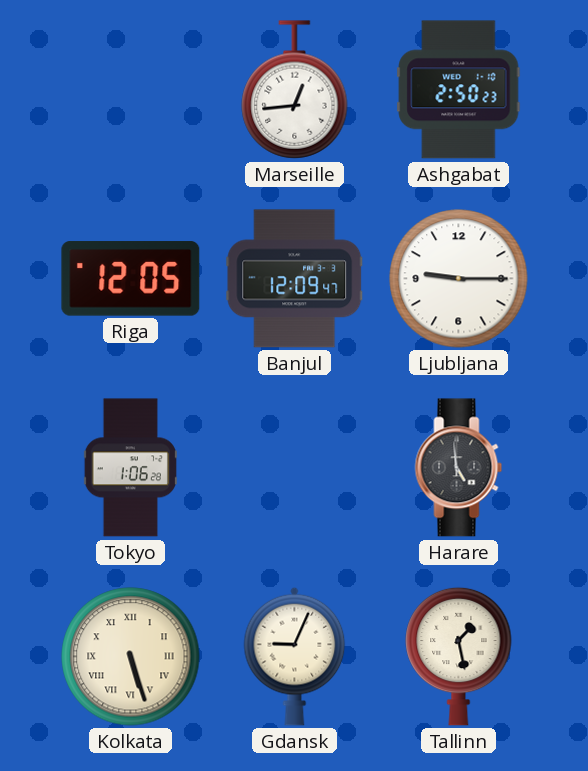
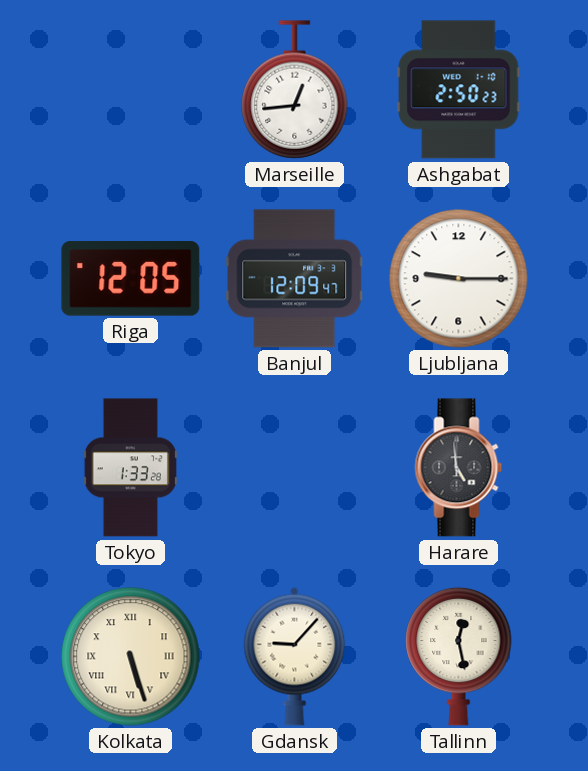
Tokyo: 1:06 -> 1:33
Gdansk: 9:04 -> 9:07
Tallinn: 1:28 -> 12:28
